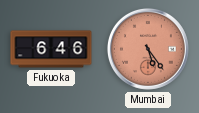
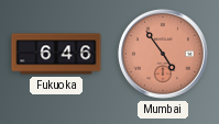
Mumbai: 5:24 -> 4:54
